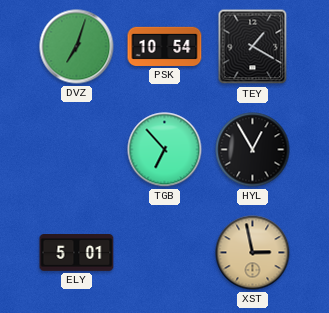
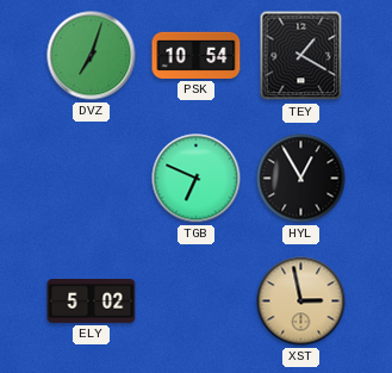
TGB: 6:53 -> 6:49
ELY: 5:01 -> 5:02
